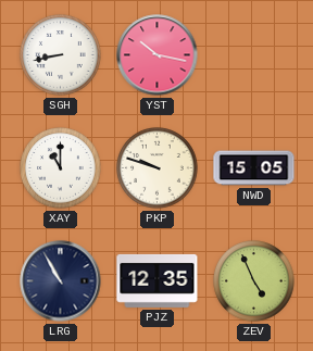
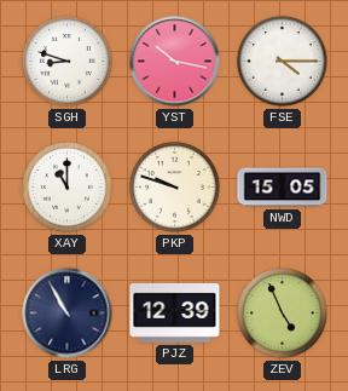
SGH: 8:43 -> 8:48
FSE: none -> 4:15
PJZ: 12:35 -> 12:39
